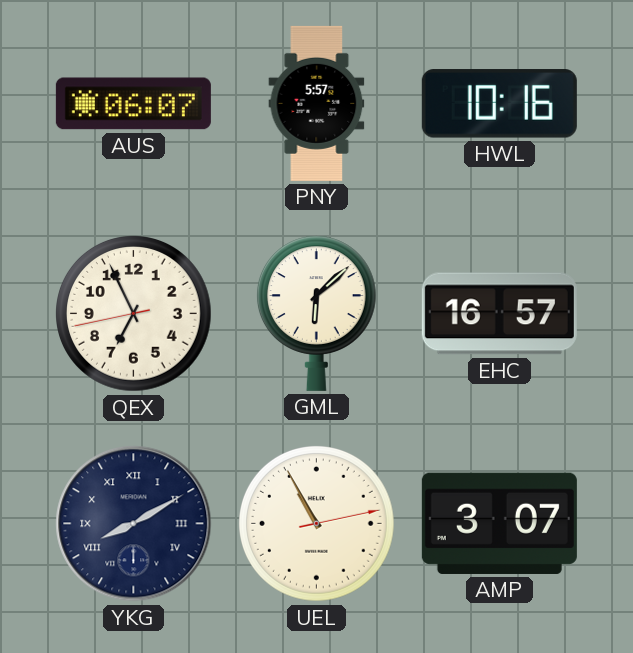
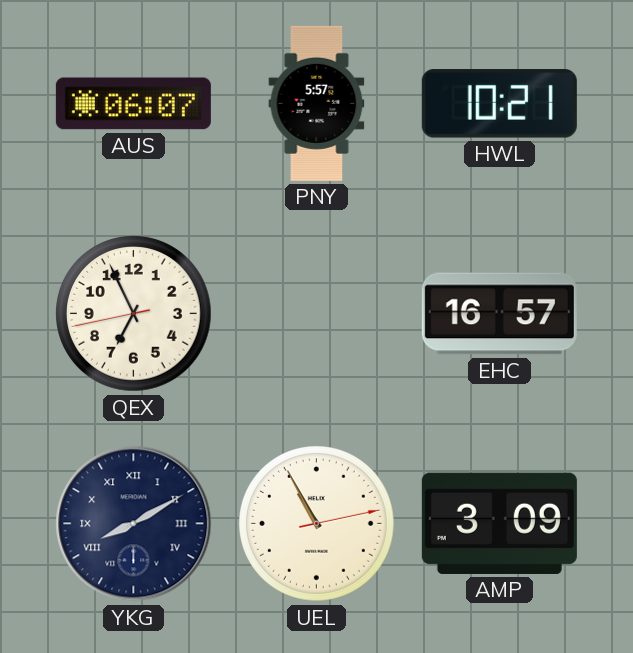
HWL: 10:16 -> 10:21
GML: 6:08 -> none
AMP: 3:07 -> 3:09
